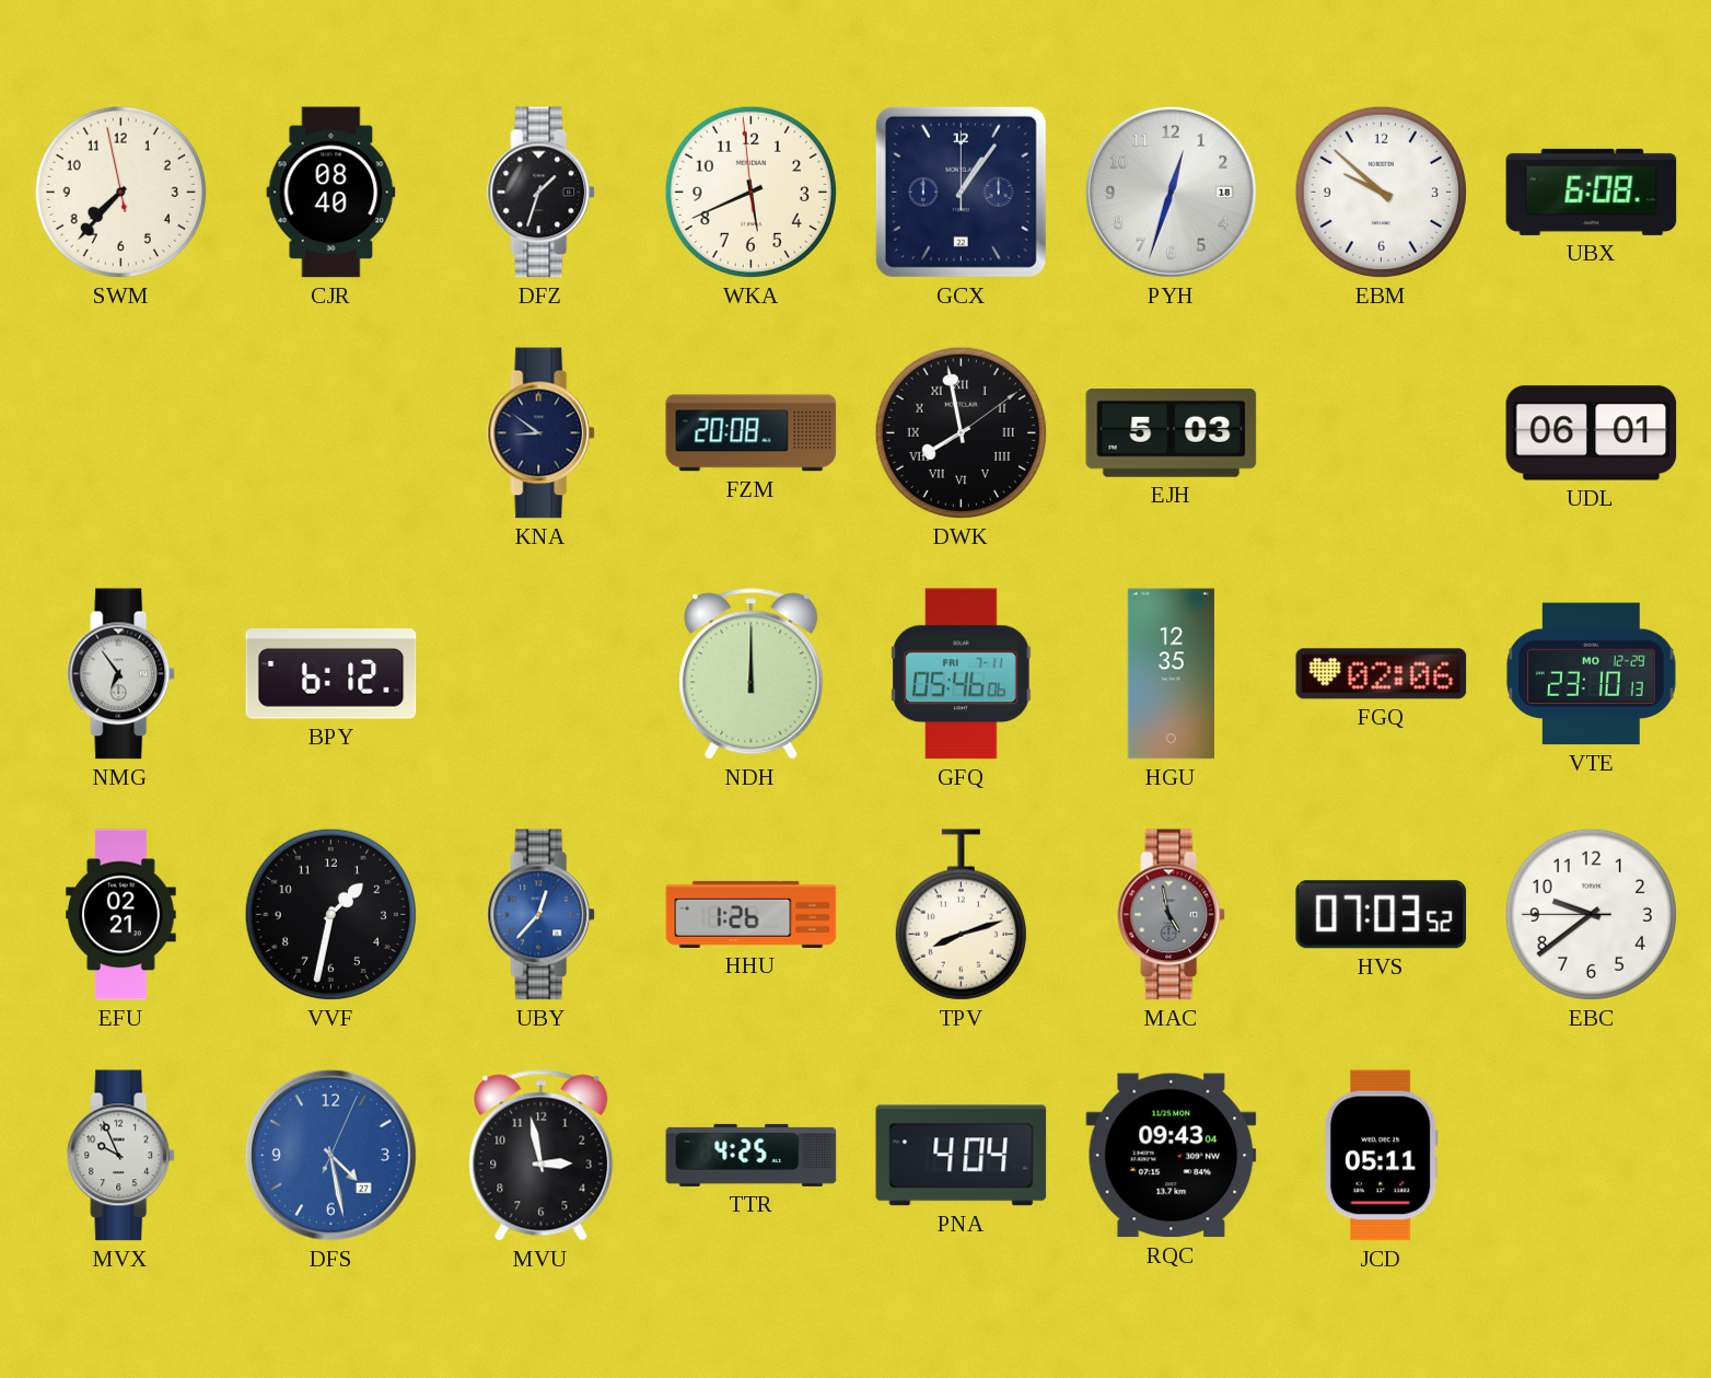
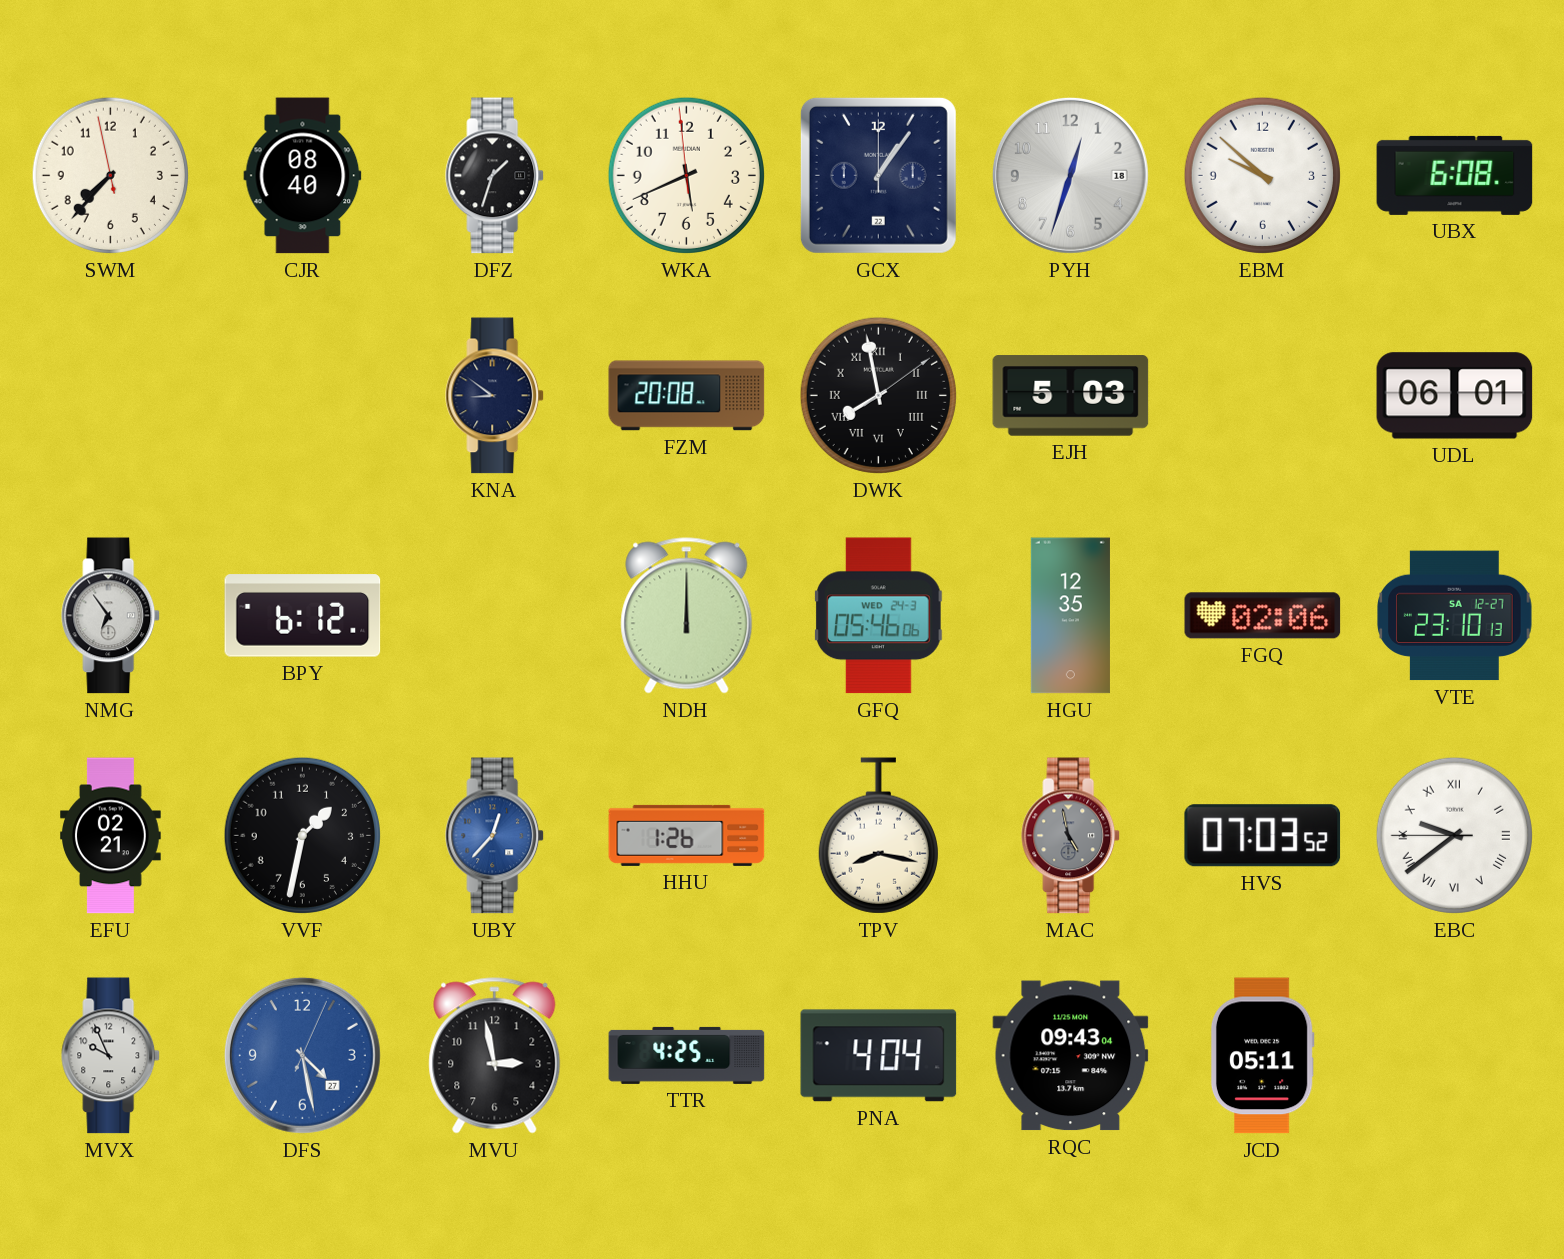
GFQ date: FRI 7-11 -> WED 24-3
VTE date: MO 12-29 -> SA 12-27
TPV: 8:12 -> 8:17
EBC numerals: Arabic -> Roman
